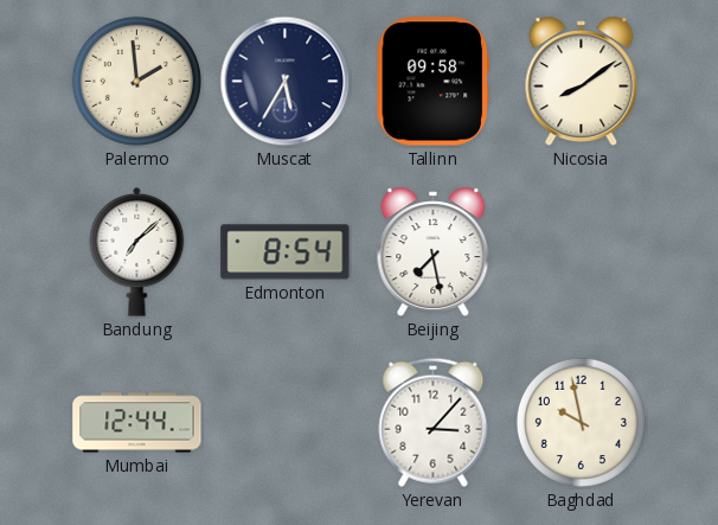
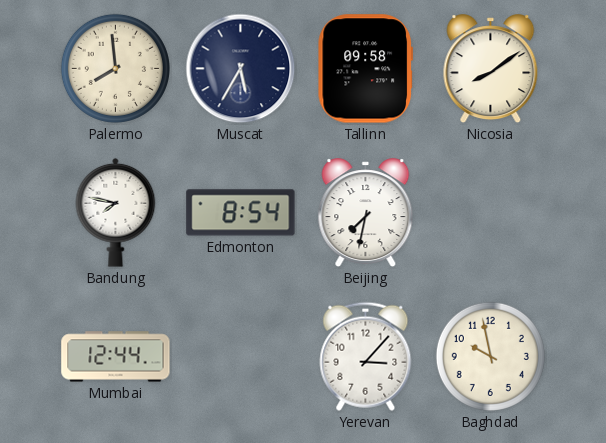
Palermo: 1:59 -> 7:59
Bandung: 7:08 -> 7:47
Beijing: 7:28 -> 7:32
